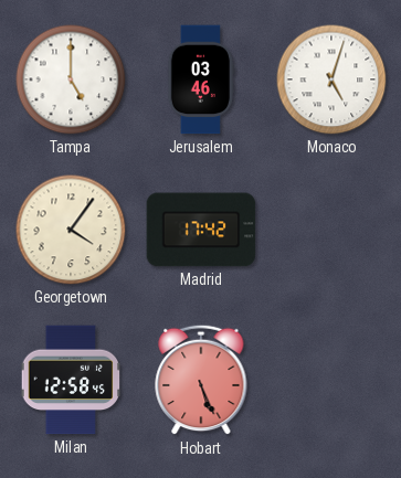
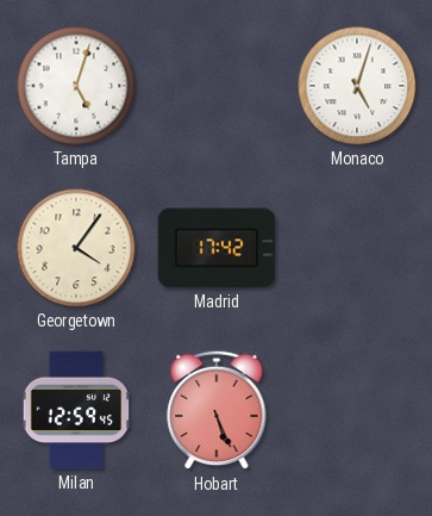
Tampa: 5:00 -> 5:03
Jerusalem: 03:46 -> none
Milan: 12:58 -> 12:59
